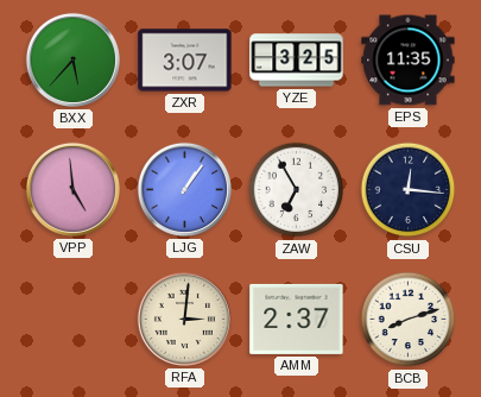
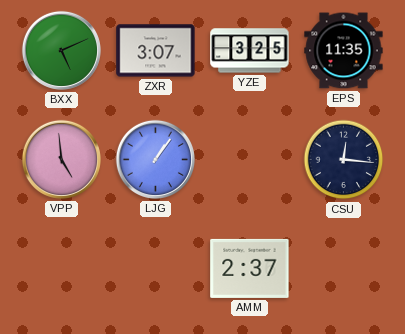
BXX: 5:37 -> 5:11
ZAW: 6:55 -> none
RFA: 3:01 -> none
BCB: 8:12 -> none
